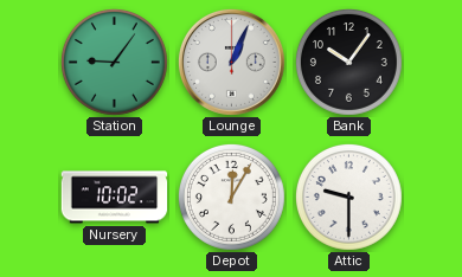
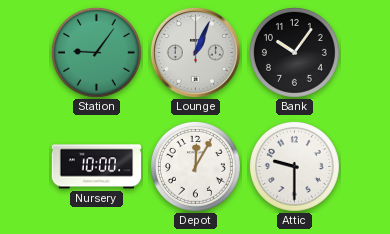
Nursery: 10:02 -> 10:00
